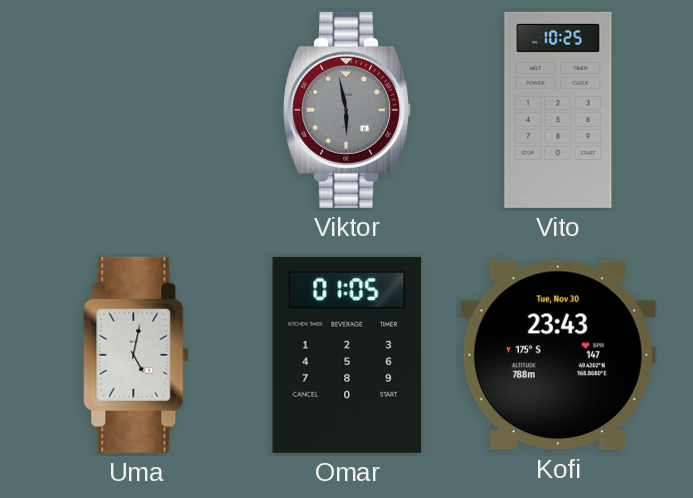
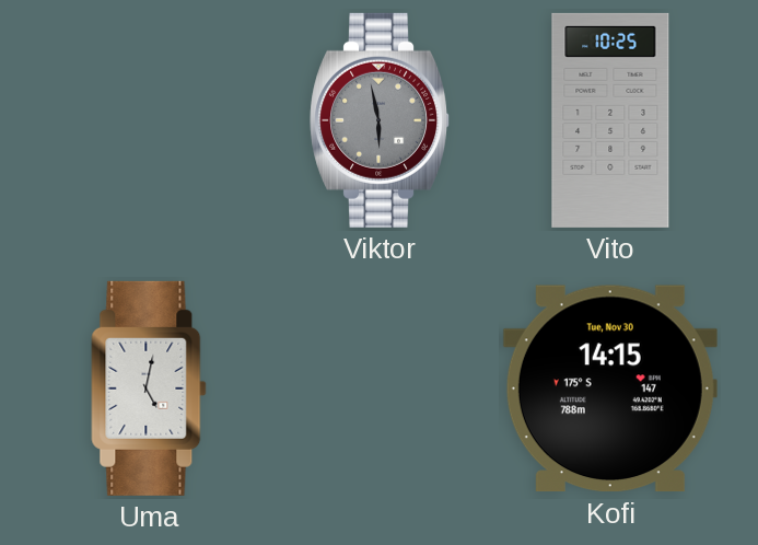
Omar: 01:05 -> none
Kofi: 23:43 -> 14:15
